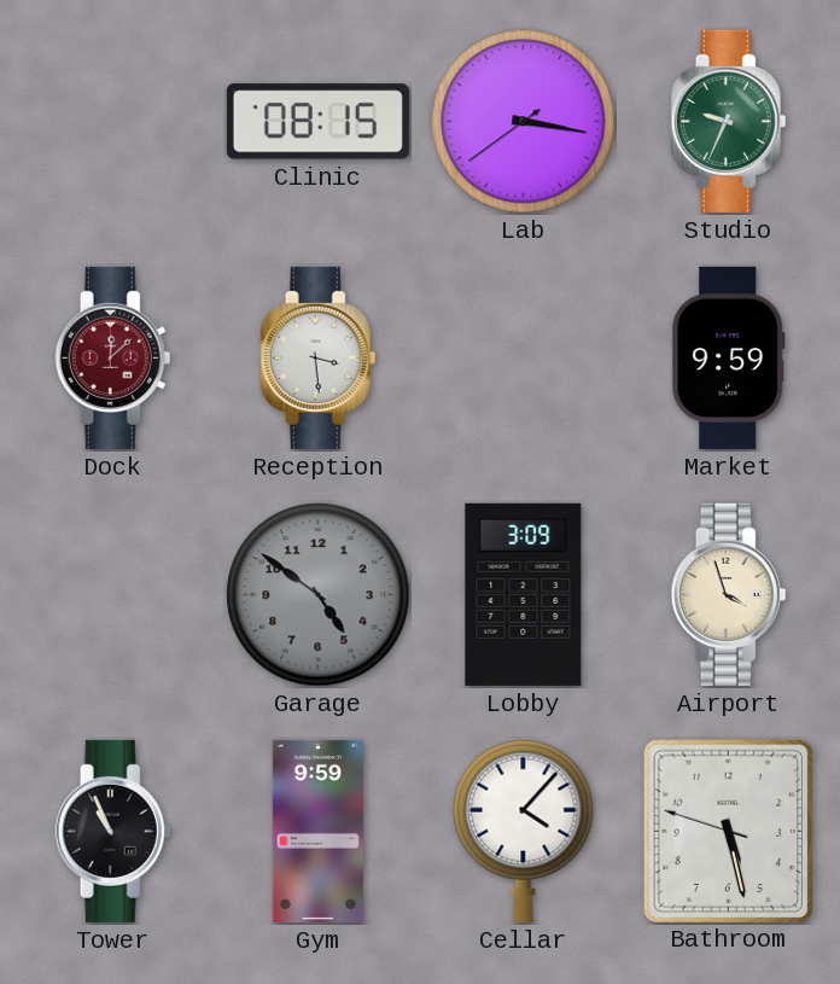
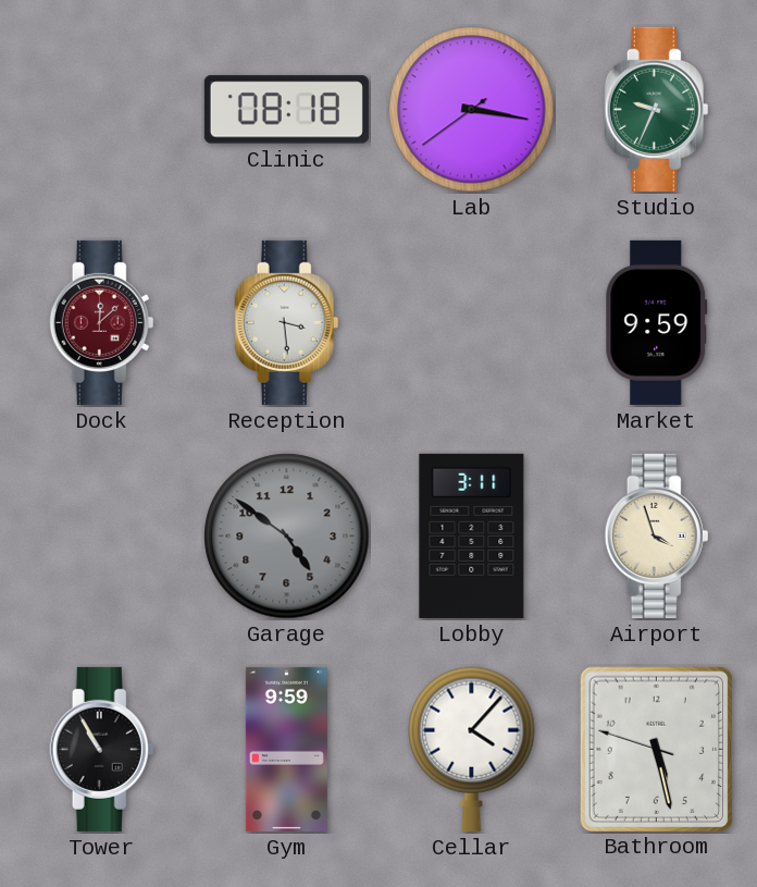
Clinic: 08:15 -> 08:18
Lobby: 3:09 -> 3:11
Tower: 10:56 -> 10:55
